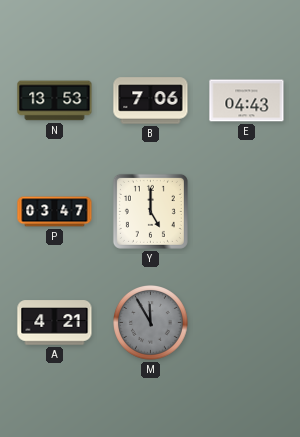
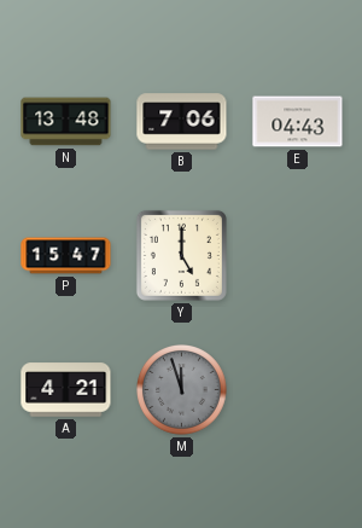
N: 13:53 -> 13:48
P: 03:47 -> 15:47
M: 11:55 -> 11:57
